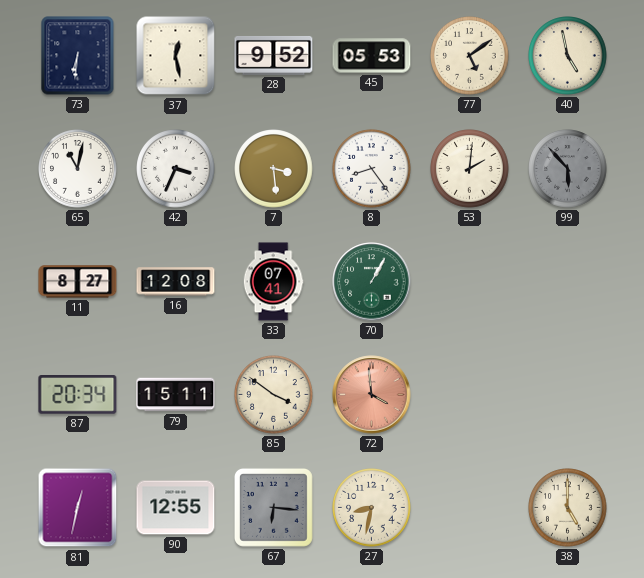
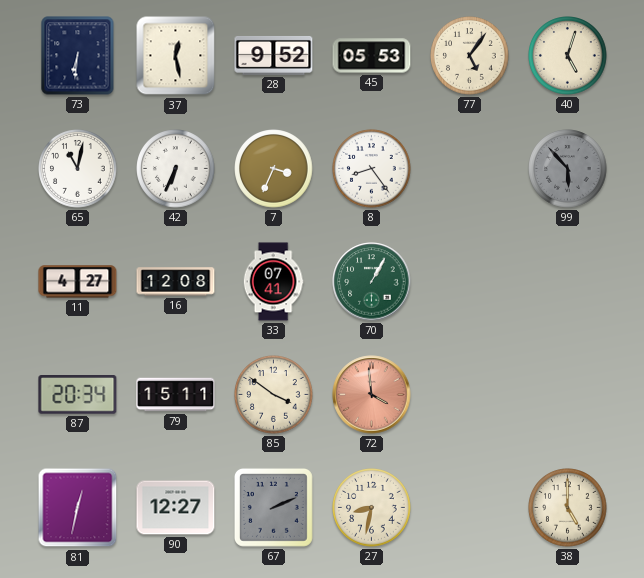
77: 5:09 -> 5:06
40: 4:58 -> 5:03
42: 3:34 -> 6:34
7: 3:29 -> 3:34
53: 2:01 -> none
11: 8:27 -> 4:27
90: 12:55 -> 12:27
67: 6:16 -> 2:11
